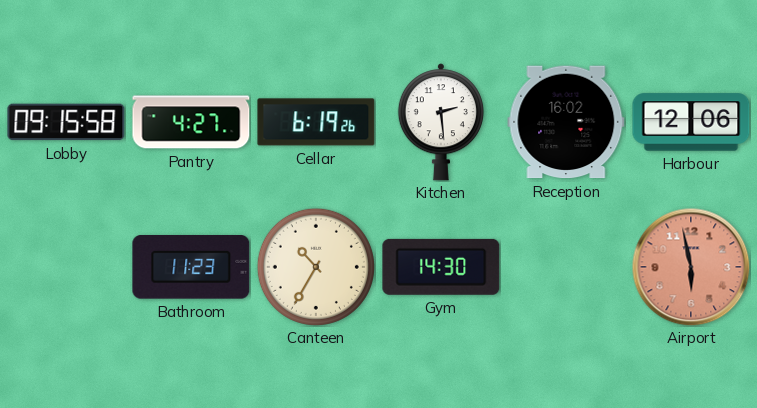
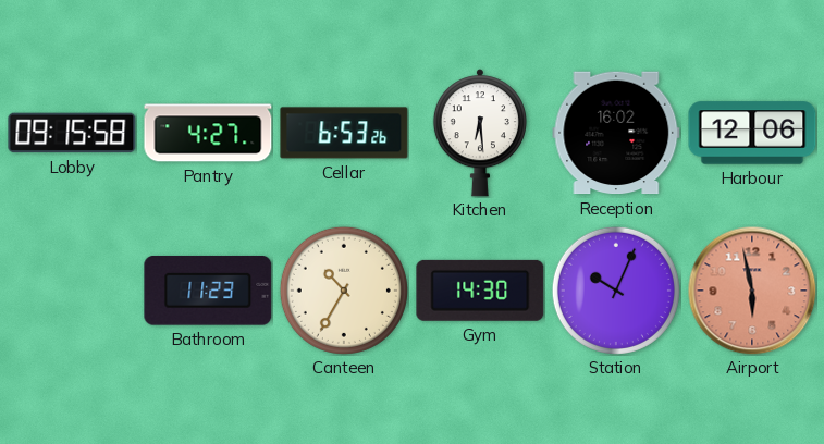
Cellar: 6:19 -> 6:53
Kitchen: 2:29 -> 6:29
Station: none -> 10:04
